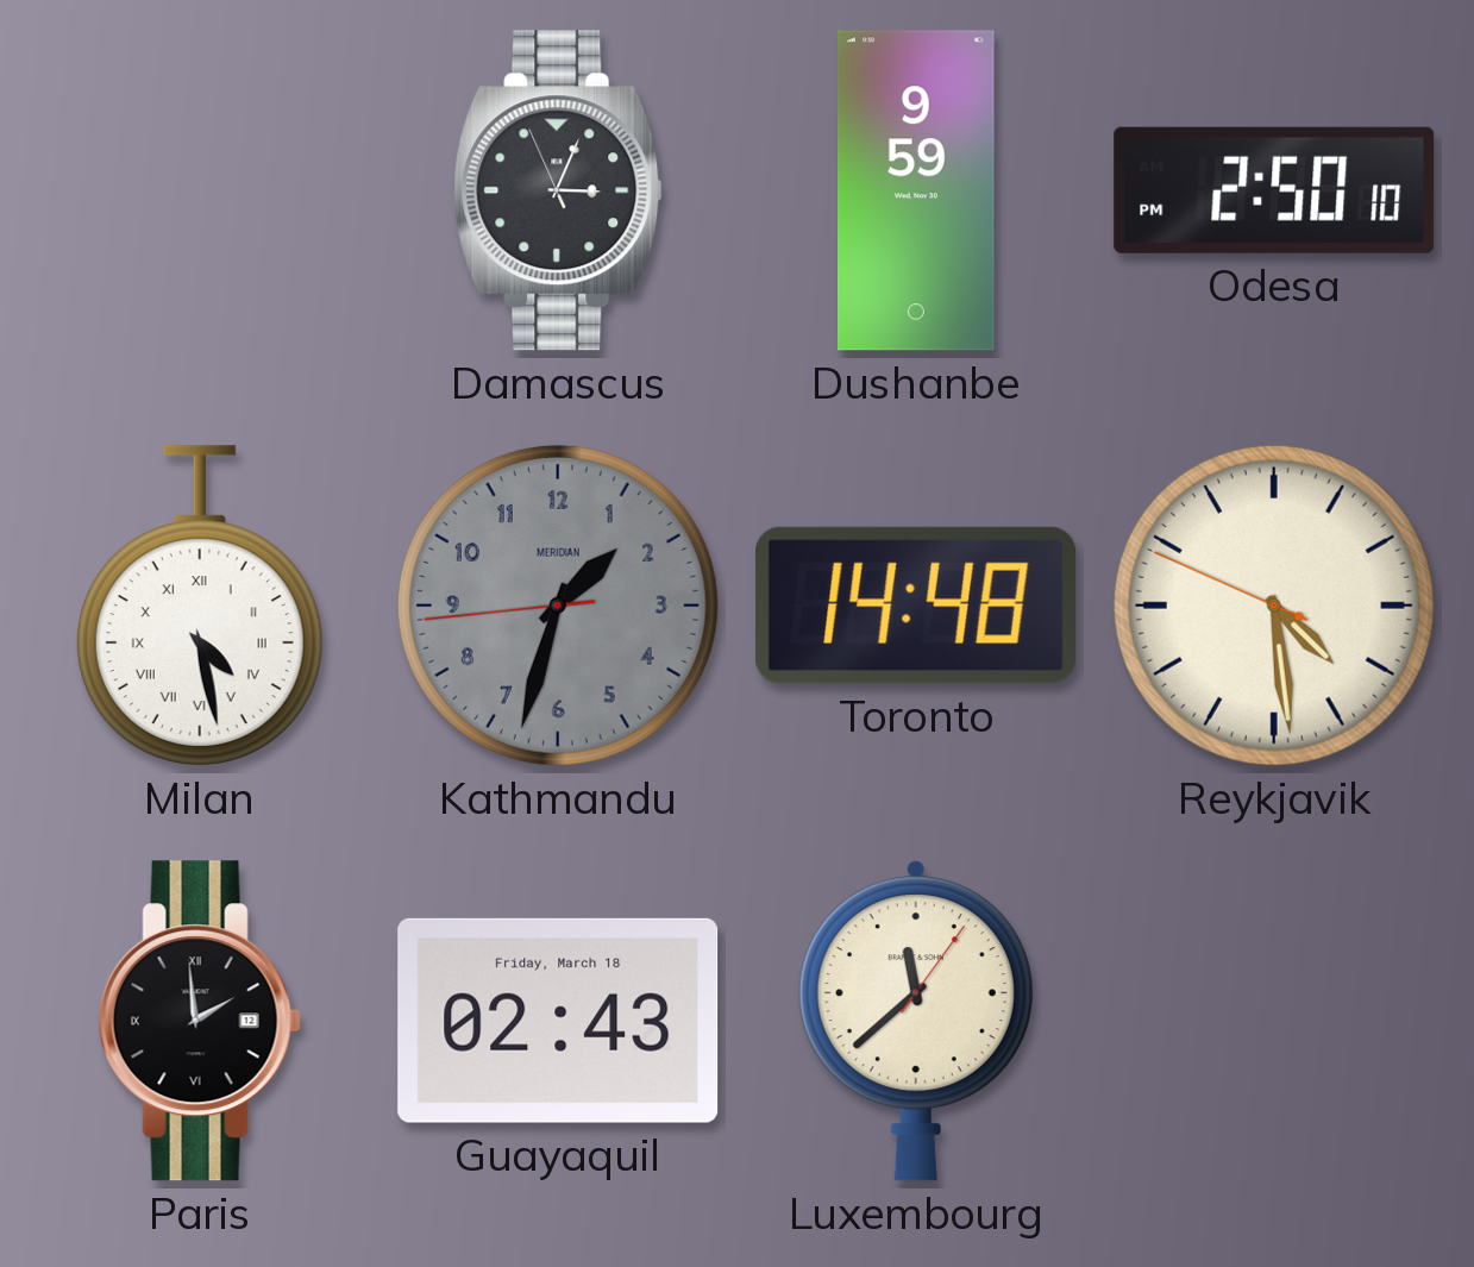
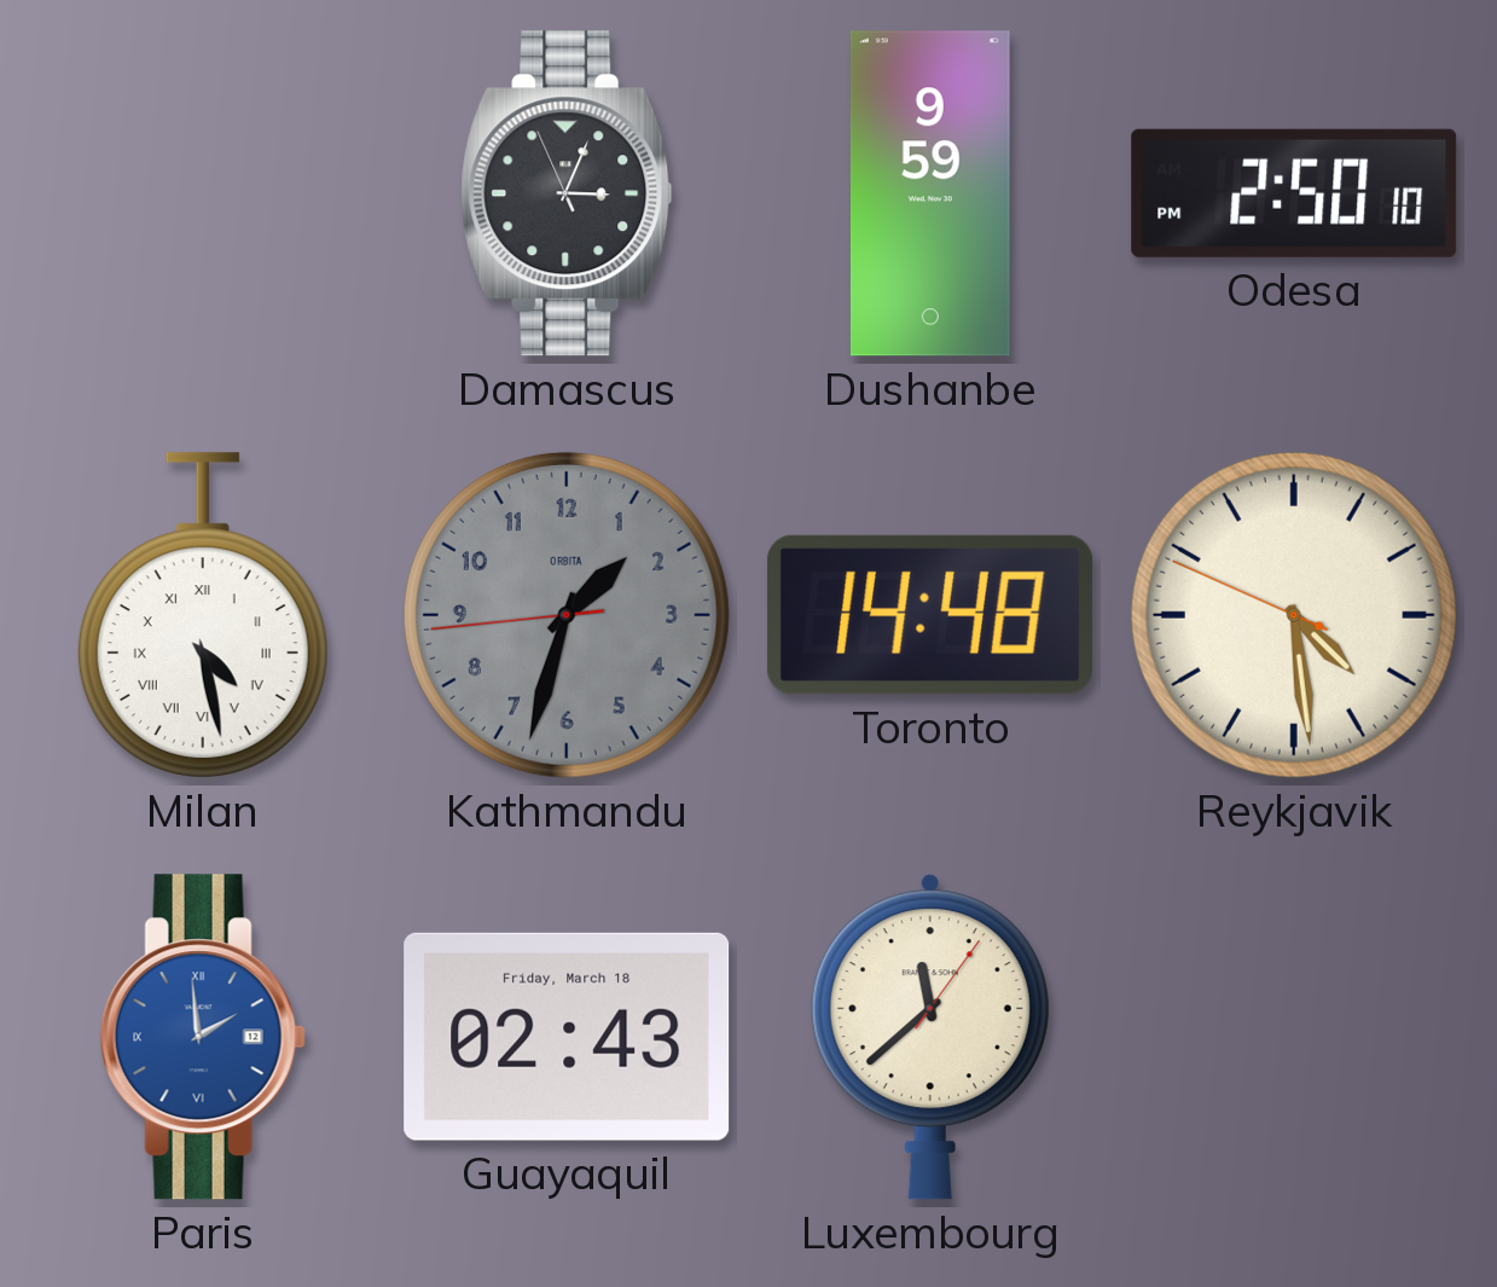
Kathmandu brand: MERIDIAN -> ORBITA
Paris dial: black -> blue
